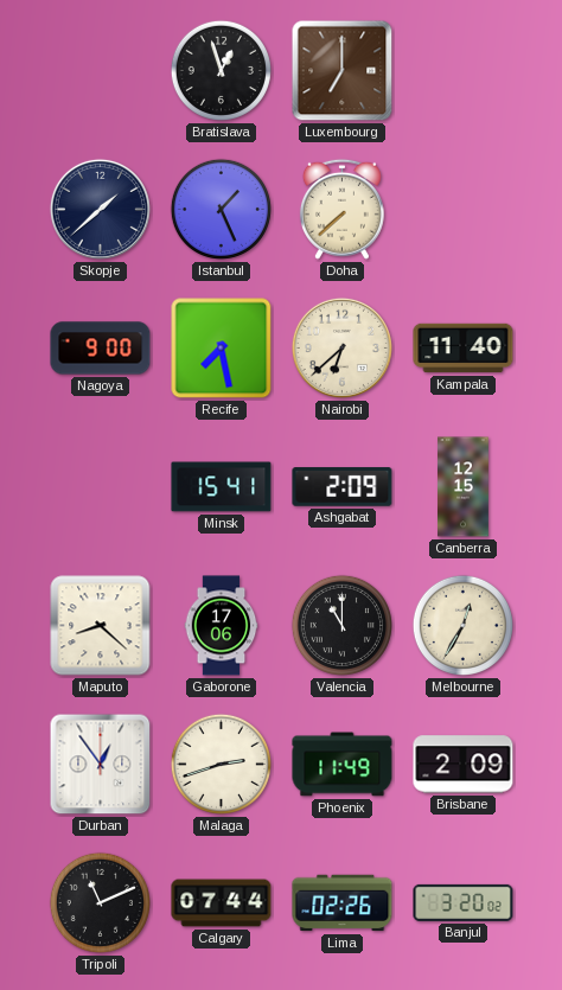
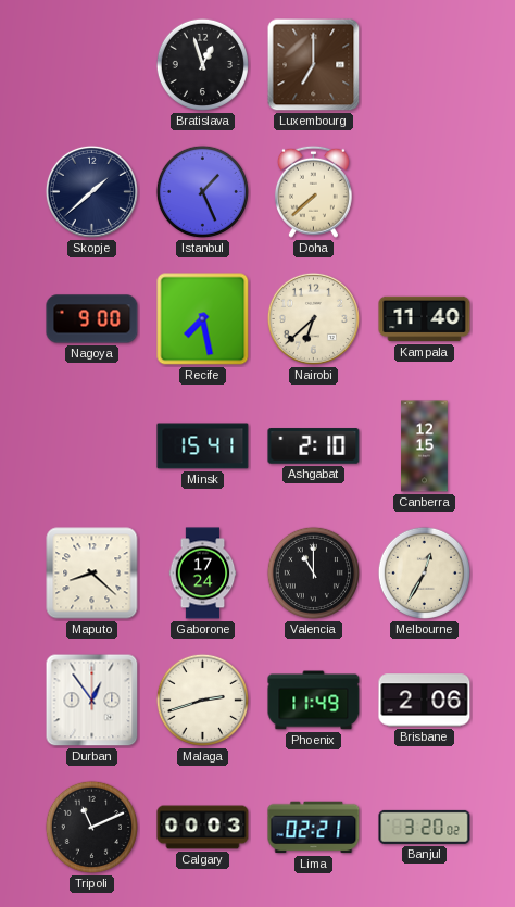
Ashgabat: 2:09 -> 2:10
Gaborone: 17:06 -> 17:24
Brisbane: 2:09 -> 2:06
Calgary: 07:44 -> 00:03
Lima: 02:26 -> 02:21
